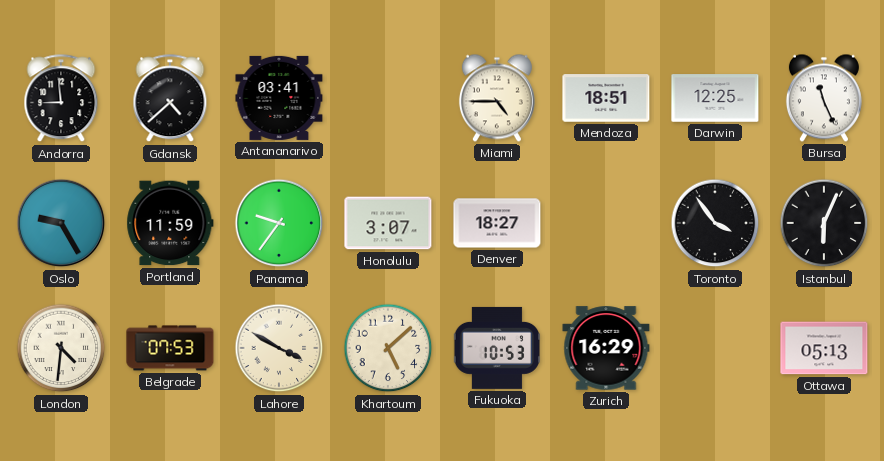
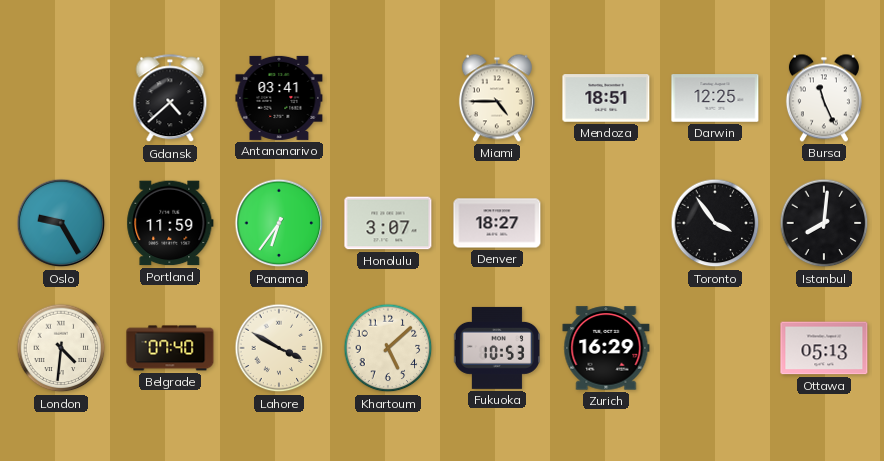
Andorra: 8:59 -> none
Panama: 9:36 -> 6:36
Istanbul: 6:04 -> 8:01
Belgrade: 07:53 -> 07:40
